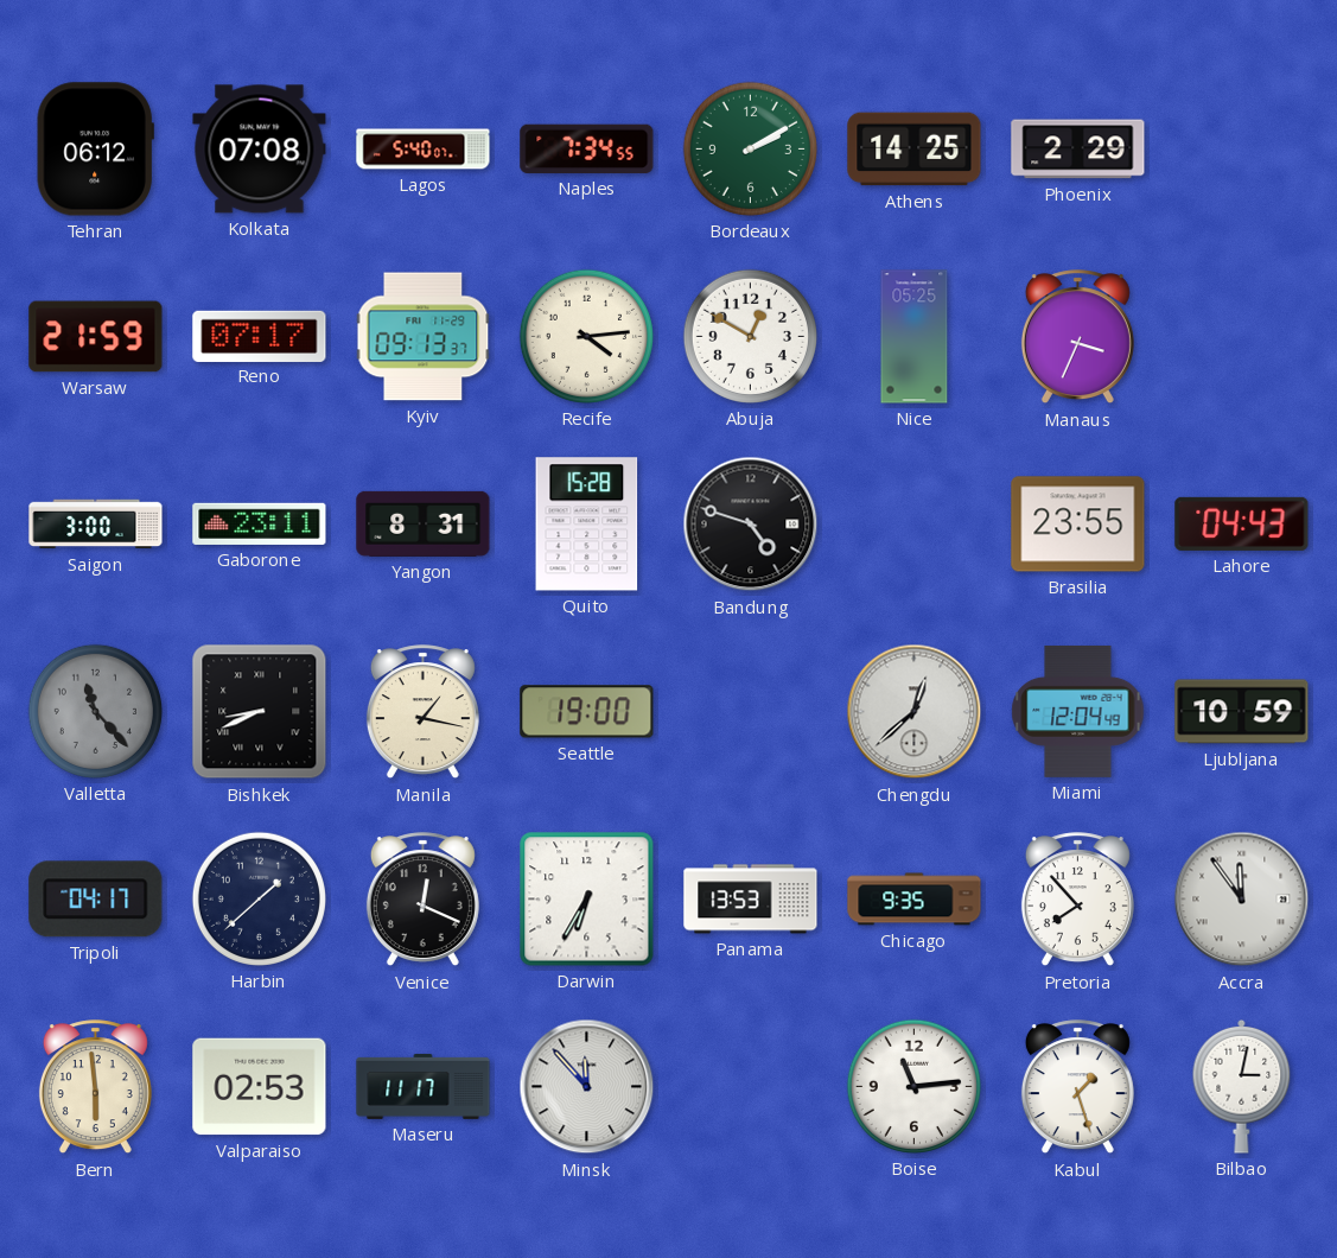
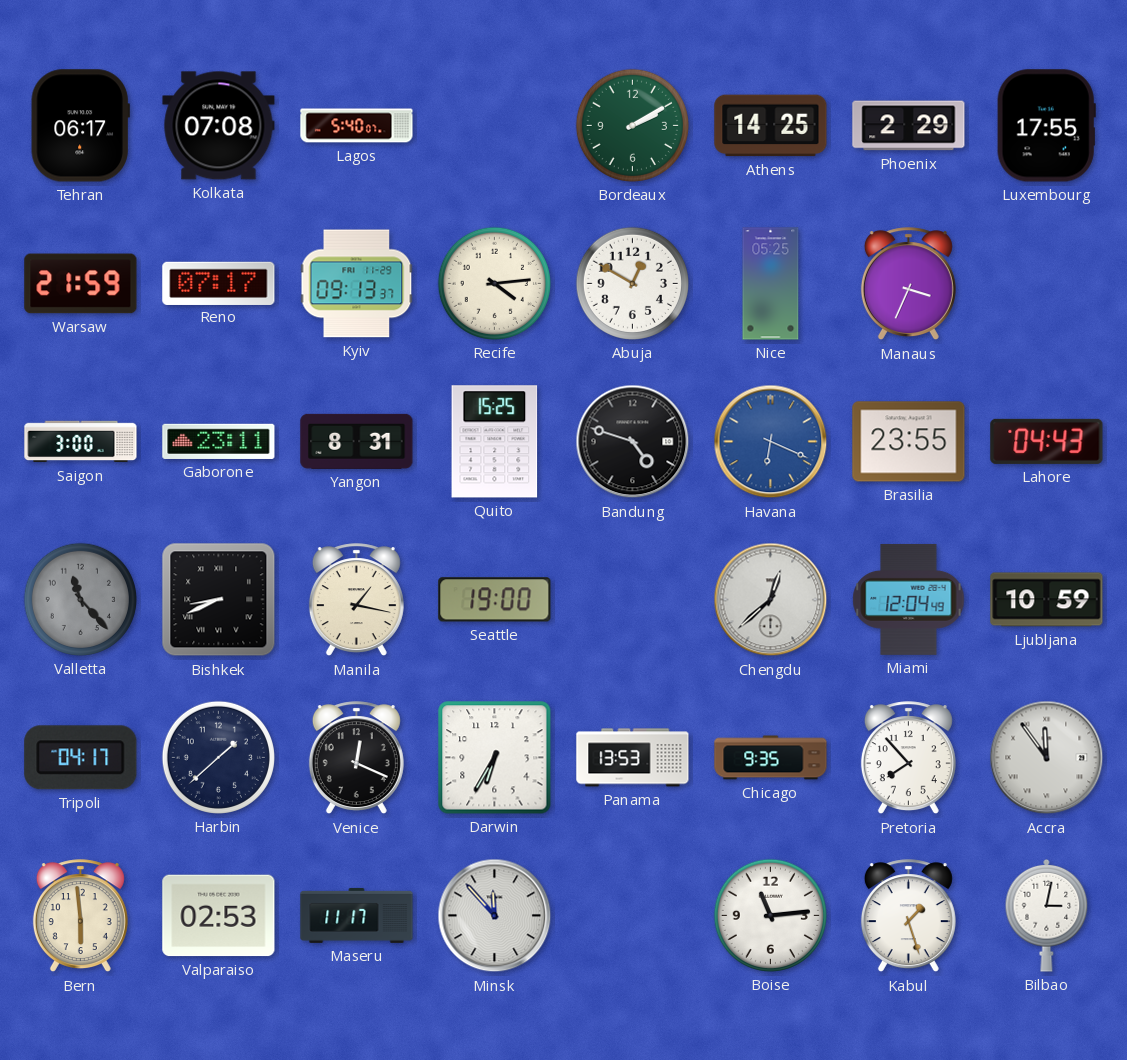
Tehran: 06:12 -> 06:17
Naples: 7:34 -> none
Luxembourg: none -> 17:55
Quito: 15:28 -> 15:25
Havana: none -> 6:19
